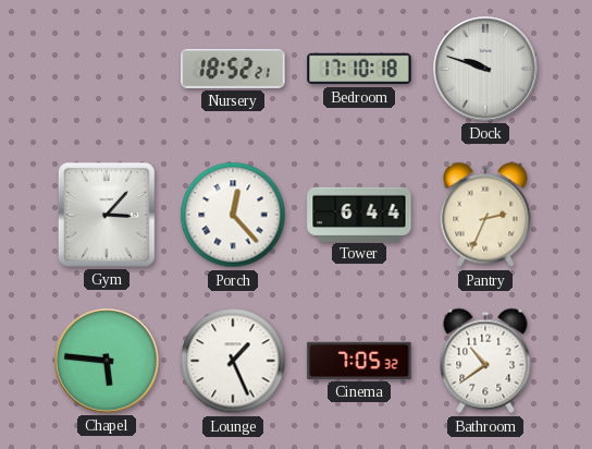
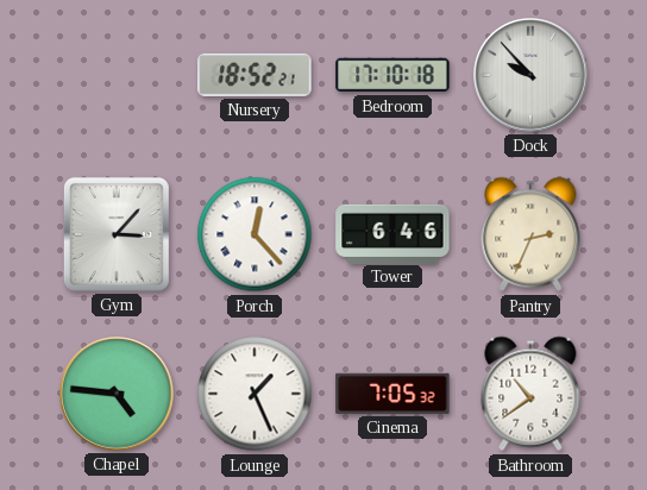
Dock: 9:48 -> 9:53
Tower: 6:44 -> 6:46
Chapel: 5:46 -> 4:46
